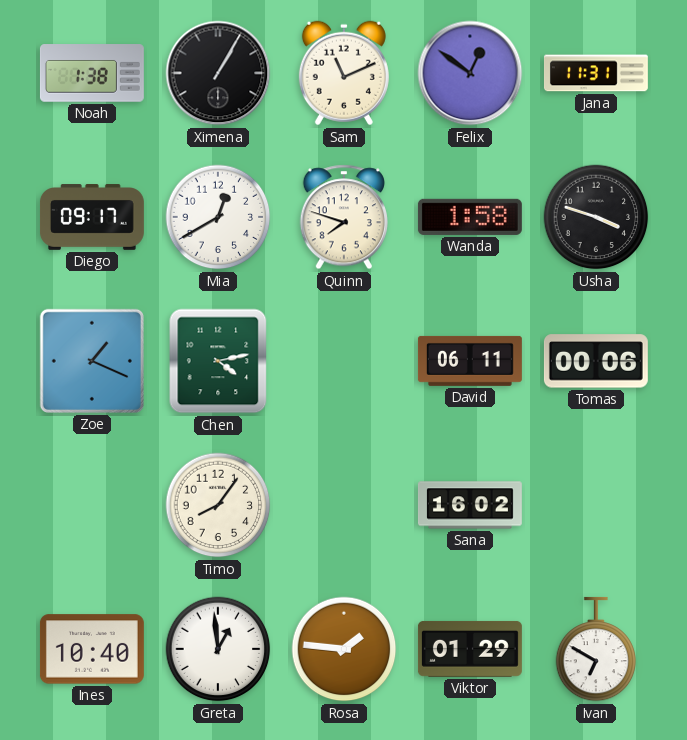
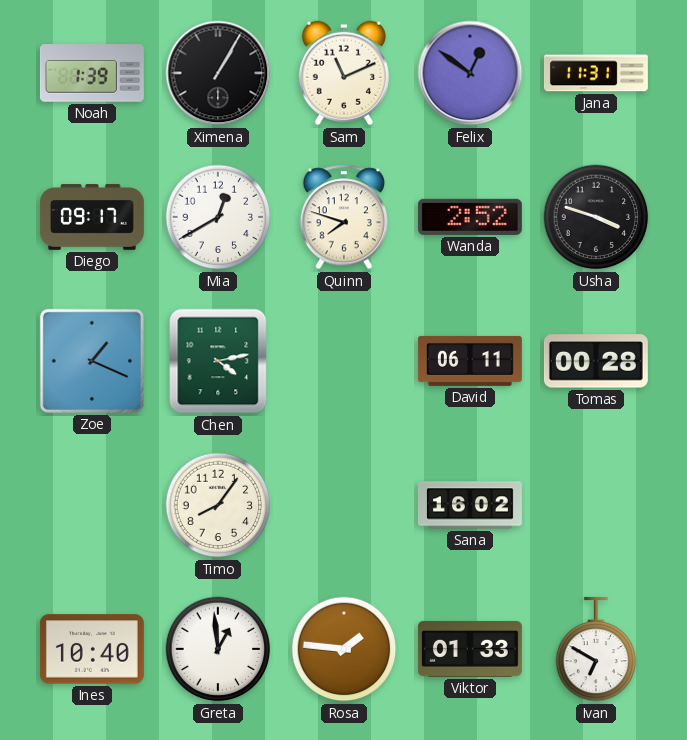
Noah: 1:38 -> 1:39
Wanda: 1:58 -> 2:52
Tomas: 00:06 -> 00:28
Viktor: 01:29 -> 01:33
